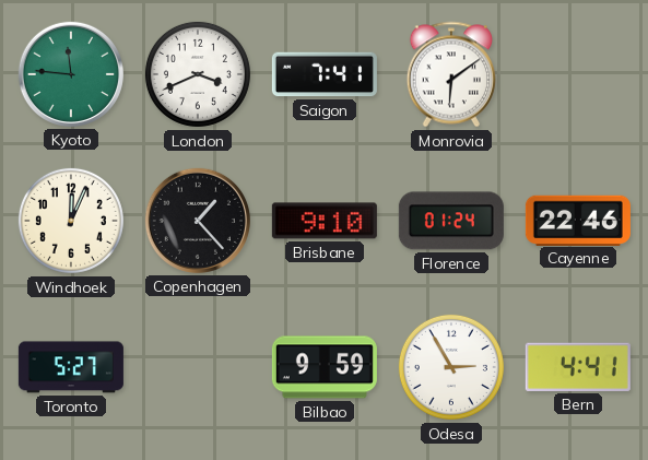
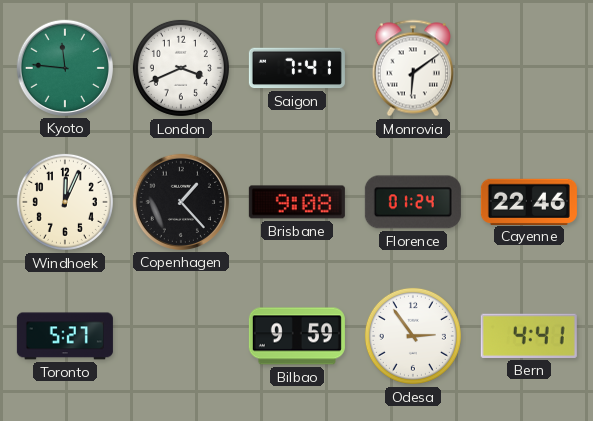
Brisbane: 9:10 -> 9:08
Odesa: 2:55 -> 2:54
